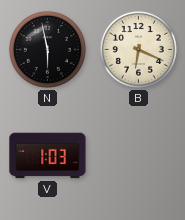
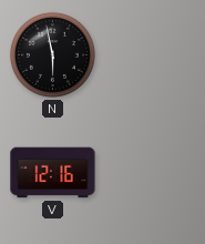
B: 6:19 -> none
V: 1:03 -> 12:16
